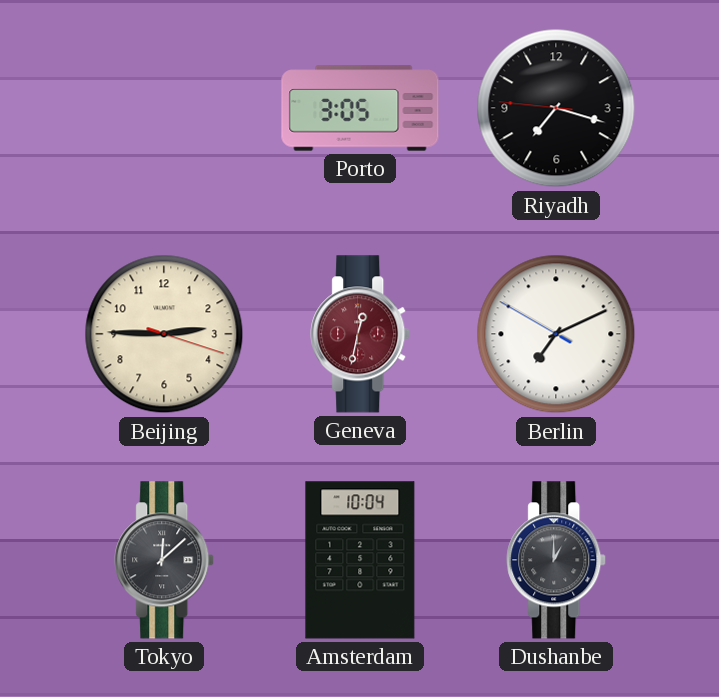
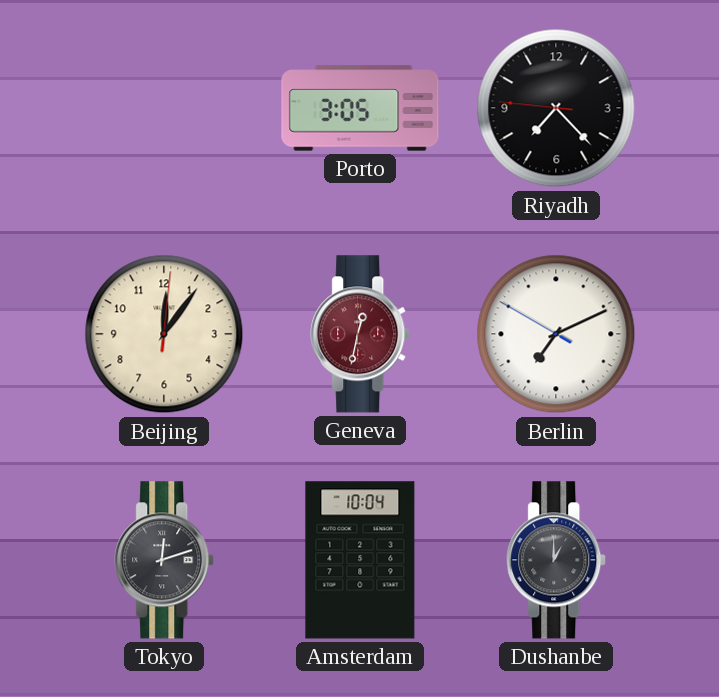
Riyadh: 7:17 -> 7:22
Beijing: 2:45 -> 12:06
Tokyo: 12:08 -> 12:12
